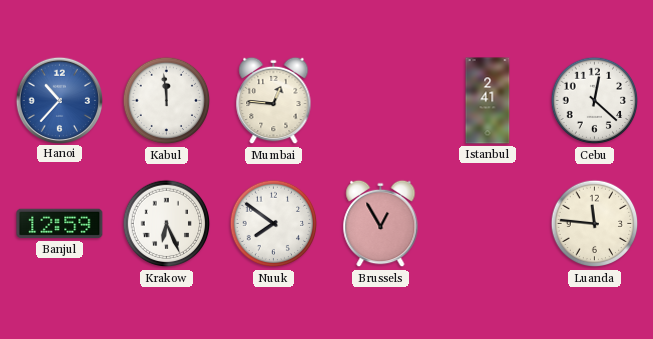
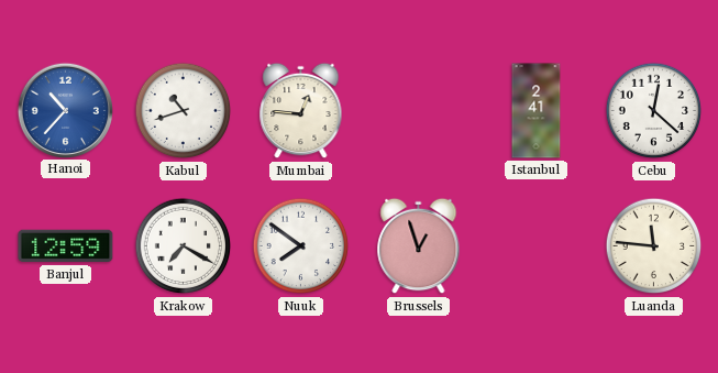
Kabul: 11:59 -> 10:42
Krakow: 6:26 -> 7:20
Brussels: 12:55 -> 12:57
